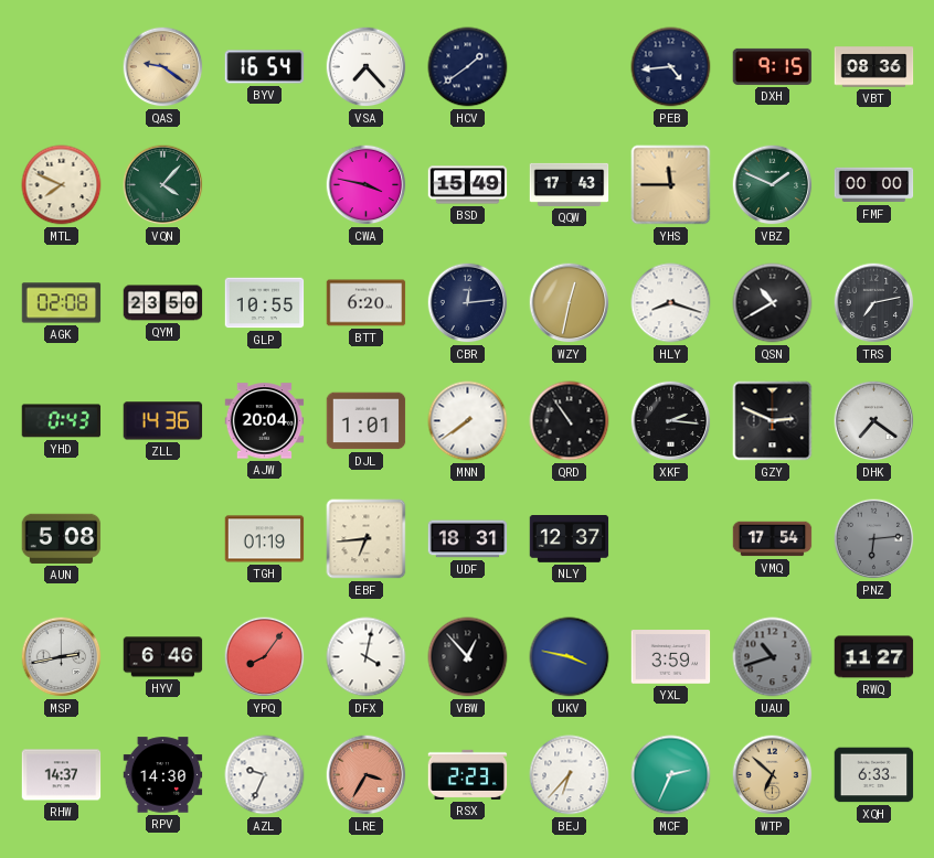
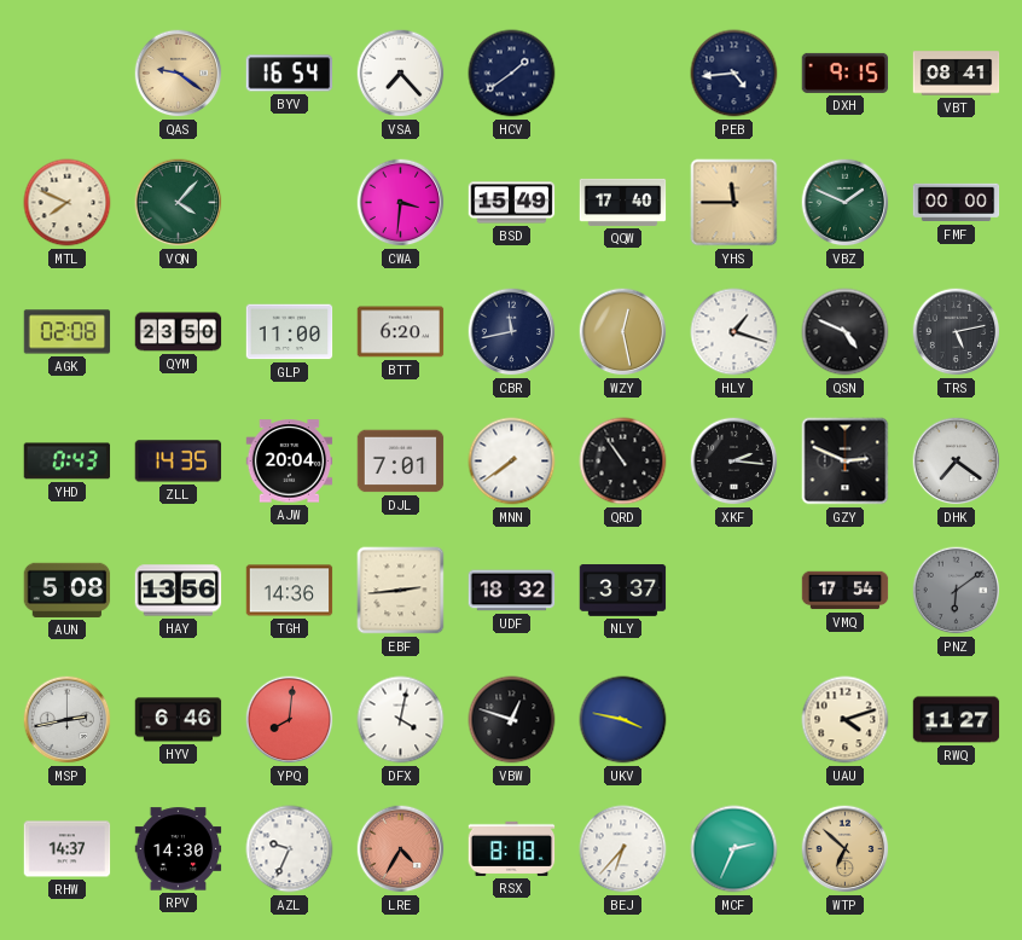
VBT: 08:36 -> 08:41
CWA: 3:47 -> 3:31
QQW: 17:43 -> 17:40
GLP: 10:55 -> 11:00
CBR: 12:14 -> 11:43
WZY: 12:32 -> 12:28
HLY: 8:18 -> 1:18
QSN: 10:40 -> 4:49
TRS: 7:13 -> 5:13
ZLL: 14:36 -> 14:35
DJL: 1:01 -> 7:01
HAY: none -> 13:56
TGH: 01:19 -> 14:36
EBF: 6:44 -> 2:44
UDF: 18:31 -> 18:32
NLY: 12:37 -> 3:37
PNZ: 6:14 -> 6:09
YPQ: 8:06 -> 8:01
VBW: 12:53 -> 12:48
YXL: 3:59 -> none
UAU: 10:42 -> 4:12
UAU dial: grey -> cream
LRE: 3:35 -> 4:35
RSX: 2:23 -> 8:18
XQH: 6:33 -> none
